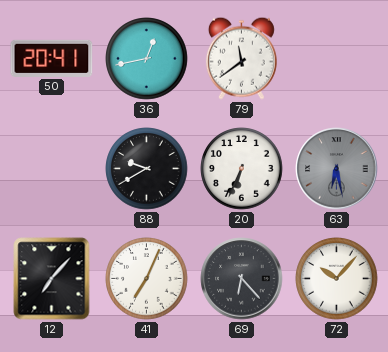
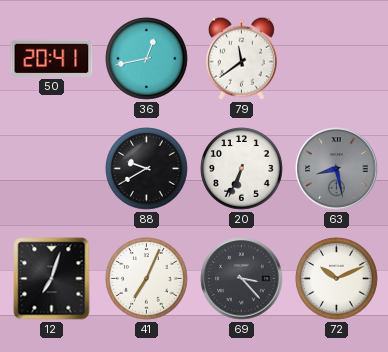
63: 6:28 -> 8:28
12: 7:07 -> 7:03
69: 6:23 -> 3:23
72: 10:07 -> 10:11
